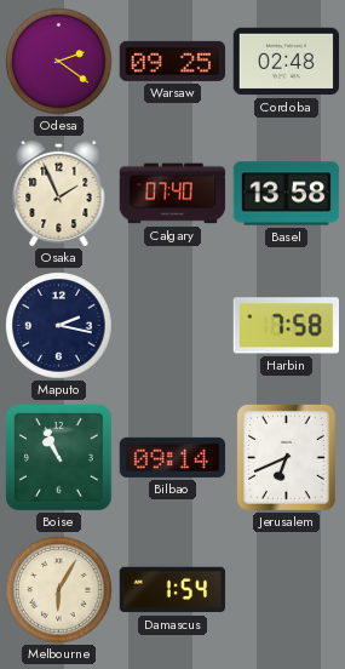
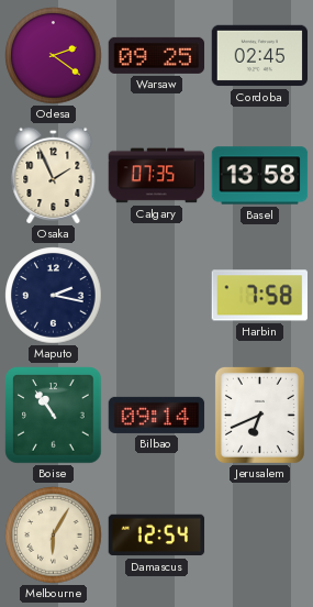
Cordoba: 02:48 -> 02:45
Calgary: 07:40 -> 07:35
Boise: 10:56 -> 10:54
Damascus: 1:54 -> 12:54
